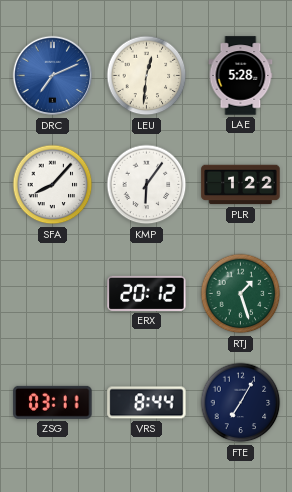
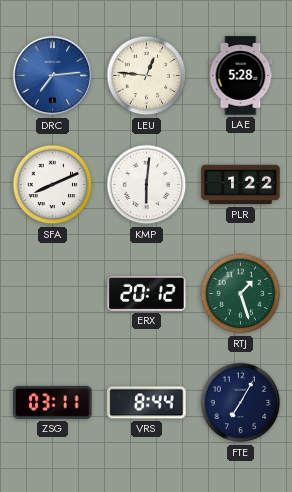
DRC: 7:11 -> 7:14
LEU: 12:31 -> 12:46
SFA: 8:07 -> 8:11
KMP: 6:06 -> 6:01
